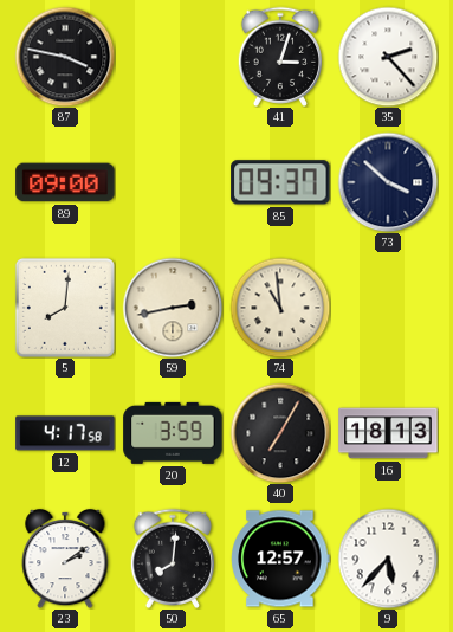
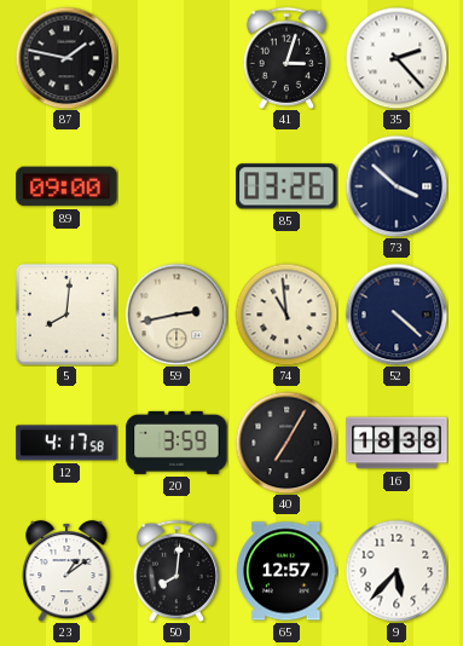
87: 3:47 -> 1:47
85: 09:37 -> 03:26
52: none -> 4:22
16: 18:13 -> 18:38
23: 2:09 -> 1:09
